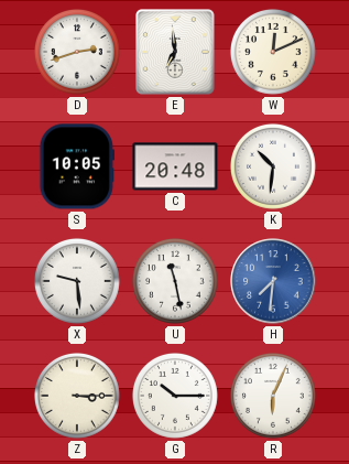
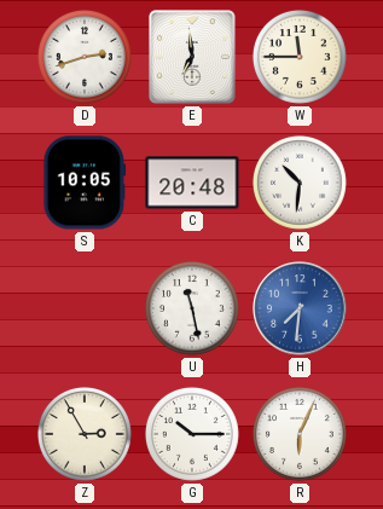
W: 12:11 -> 11:45
X: 9:29 -> none
Z: 3:15 -> 2:55
